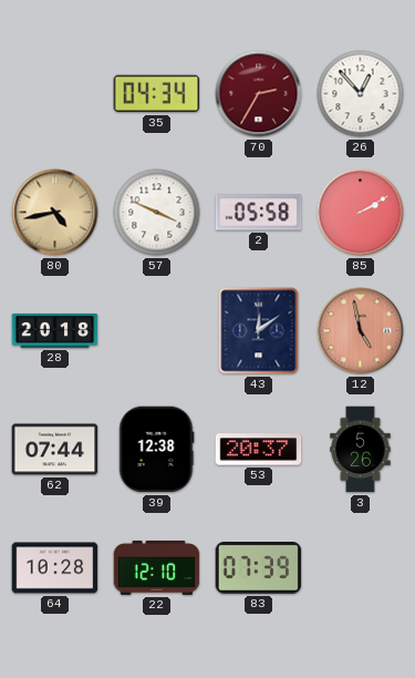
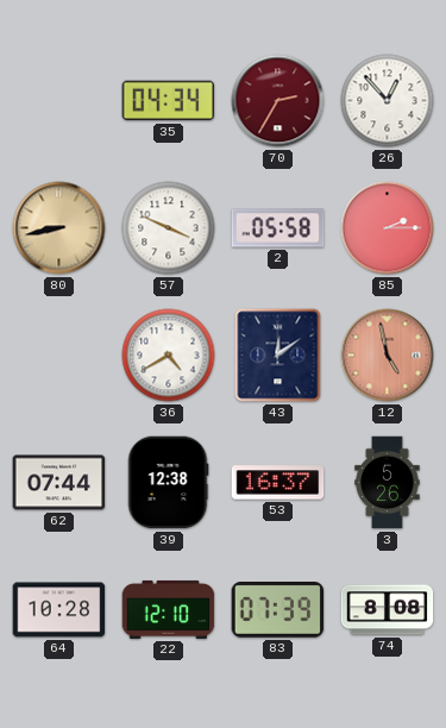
80: 4:43 -> 8:43
85: 2:10 -> 2:15
28: 20:18 -> none
36: none -> 4:40
53: 20:37 -> 16:37
74: none -> 8:08
